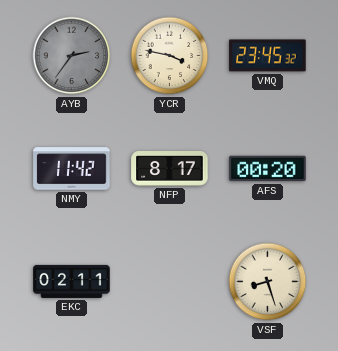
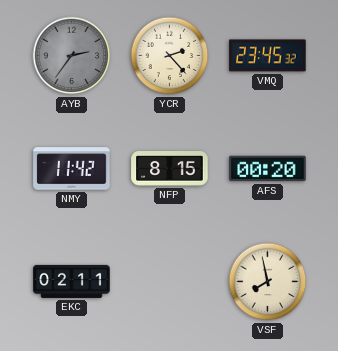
YCR: 3:47 -> 2:23
NFP: 8:17 -> 8:15
VSF: 8:27 -> 7:58
